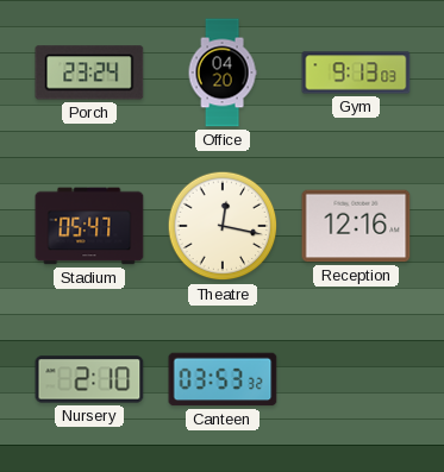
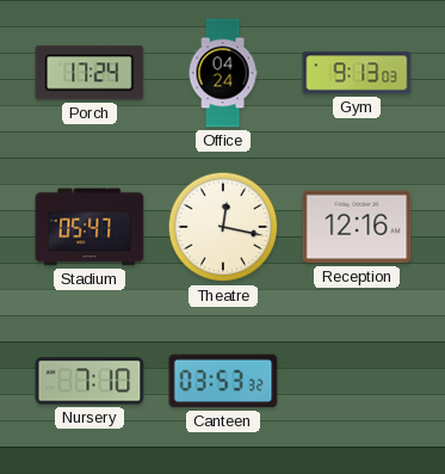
Porch: 23:24 -> 17:24
Office: 04:20 -> 04:24
Nursery: 2:10 -> 7:10
